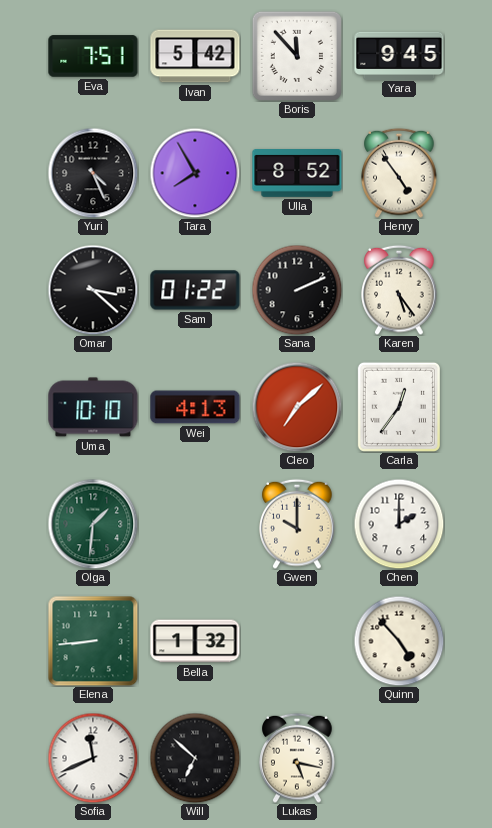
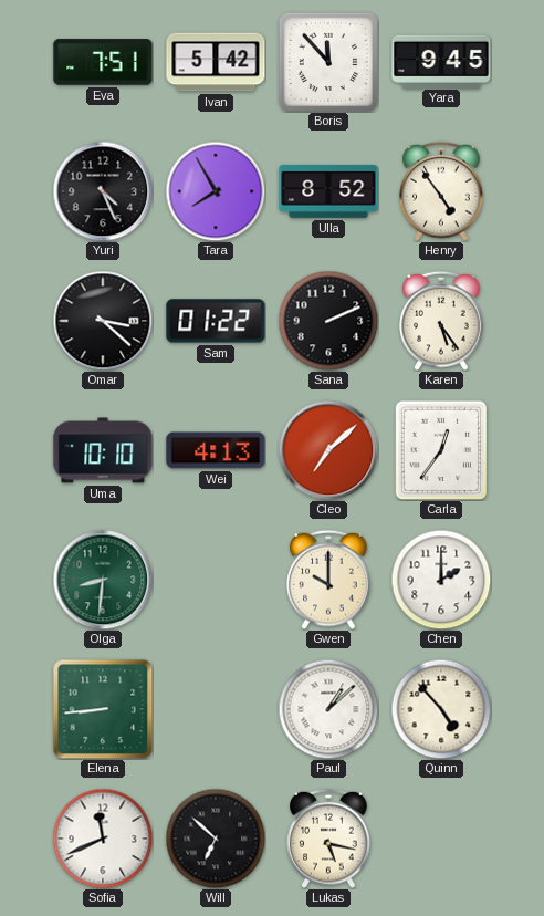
Olga: 1:31 -> 8:31
Bella: 1:32 -> none
Paul: none -> 1:08
